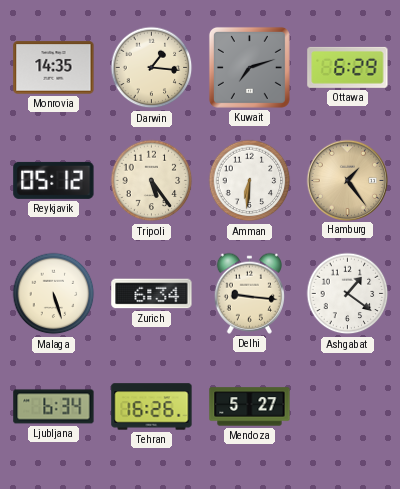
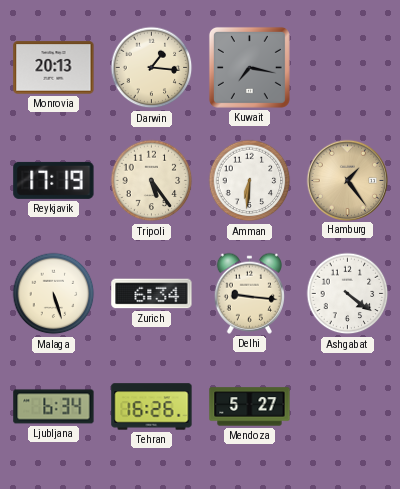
Monrovia: 14:35 -> 20:13
Kuwait: 7:12 -> 7:17
Ottawa: 6:29 -> none
Reykjavik: 05:12 -> 17:19
Ashgabat: 1:21 -> 4:21
